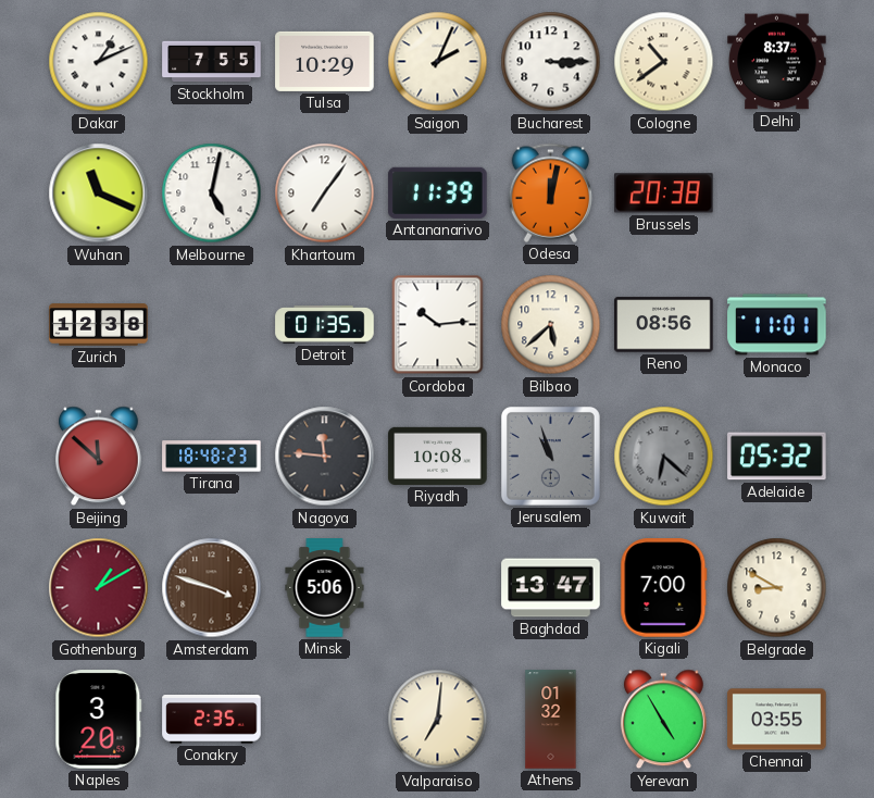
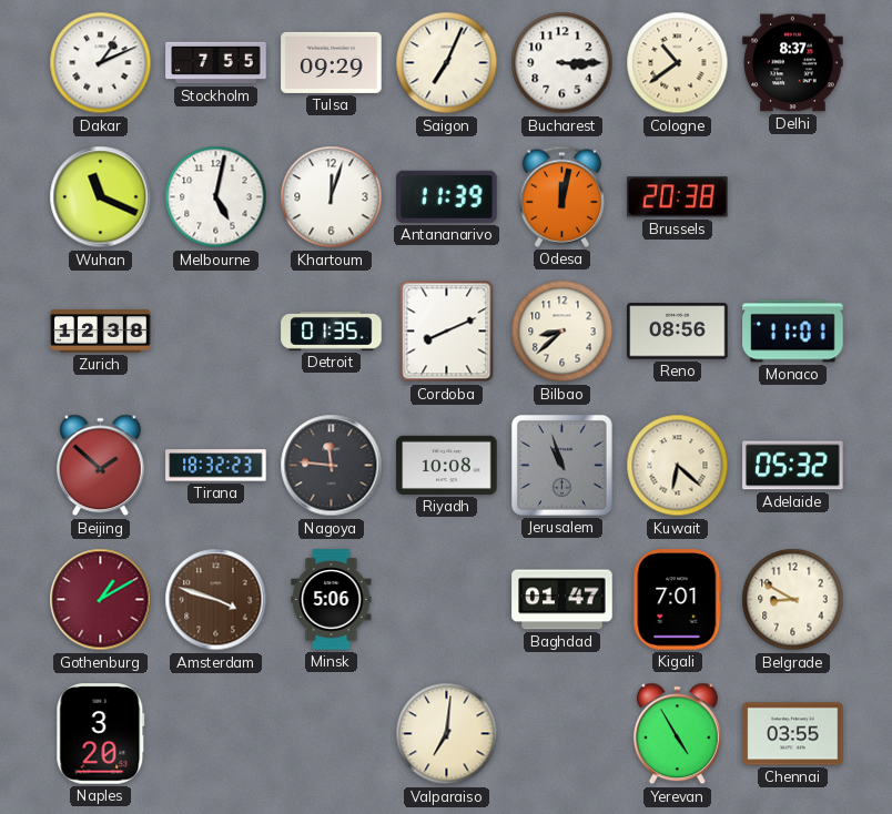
Tulsa: 10:29 -> 09:29
Saigon: 2:04 -> 7:04
Khartoum: 7:06 -> 12:03
Cordoba: 10:14 -> 8:11
Bilbao: 5:38 -> 8:38
Beijing: 11:52 -> 1:52
Tirana: 18:48 -> 18:32
Kuwait dial: grey -> cream
Baghdad: 13:47 -> 01:47
Kigali: 7:00 -> 7:01
Conakry: 2:35 -> none
Athens: 01:32 -> none
